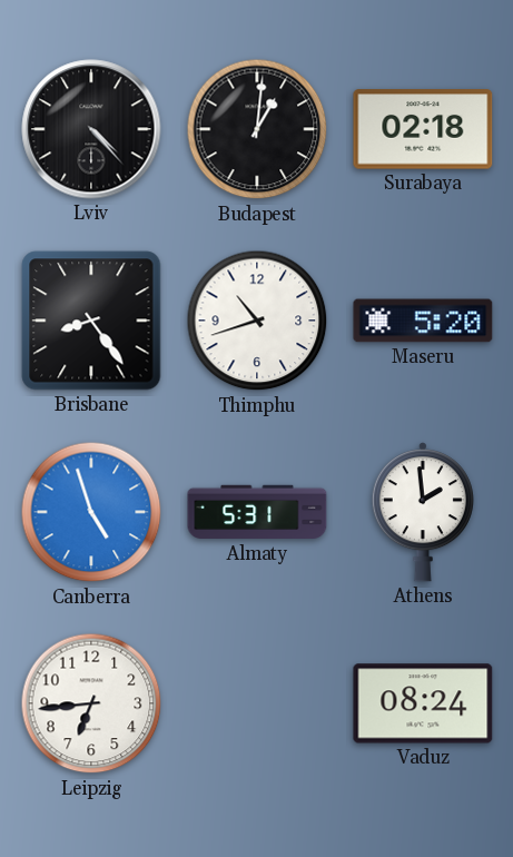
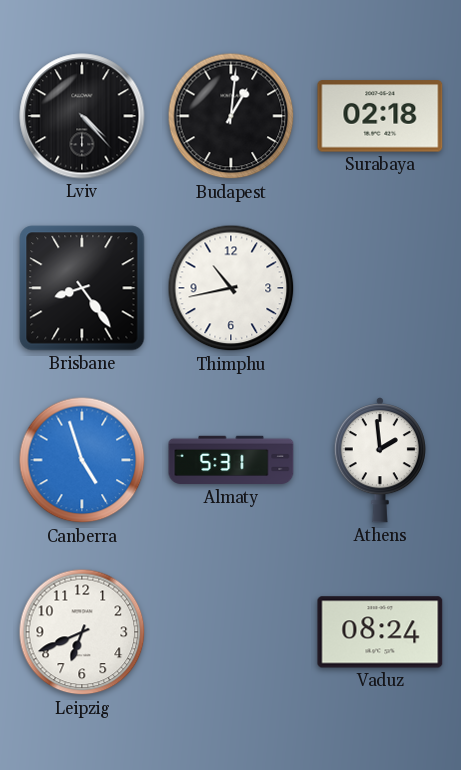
Thimphu: 10:42 -> 10:43
Maseru: 5:20 -> none
Leipzig: 6:44 -> 6:41
